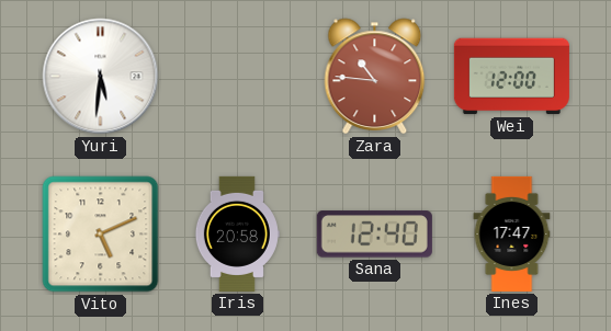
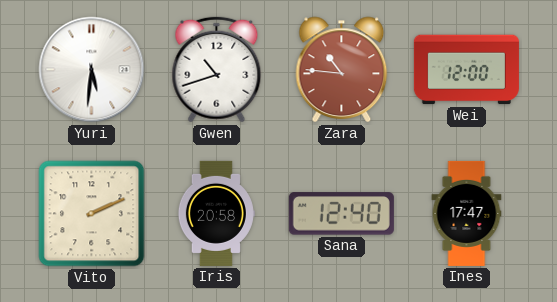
Gwen: none -> 10:42
Vito: 5:11 -> 2:11
